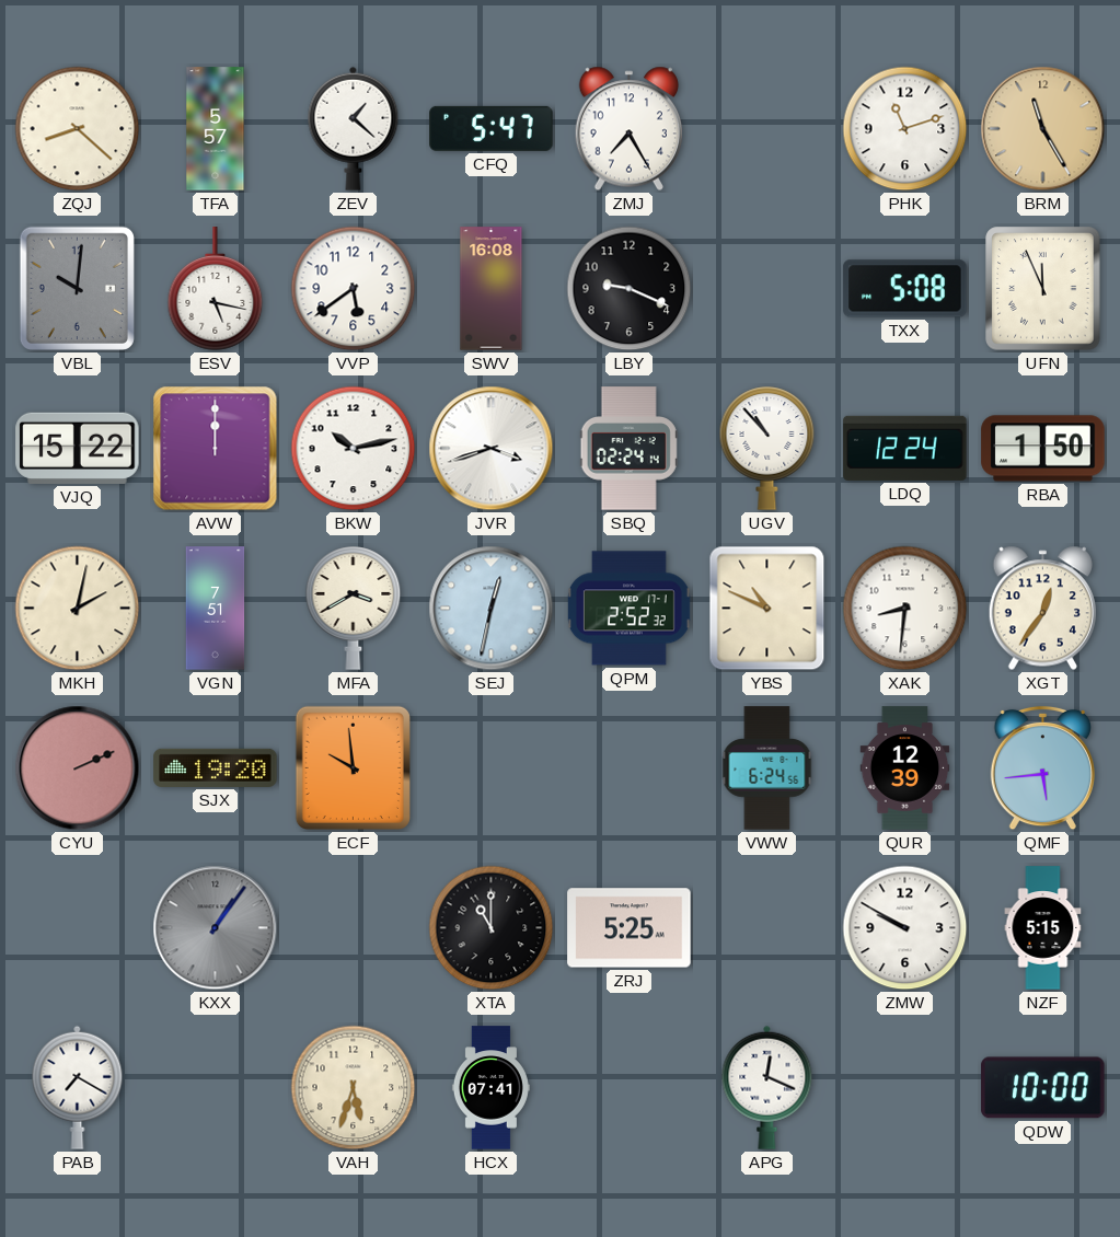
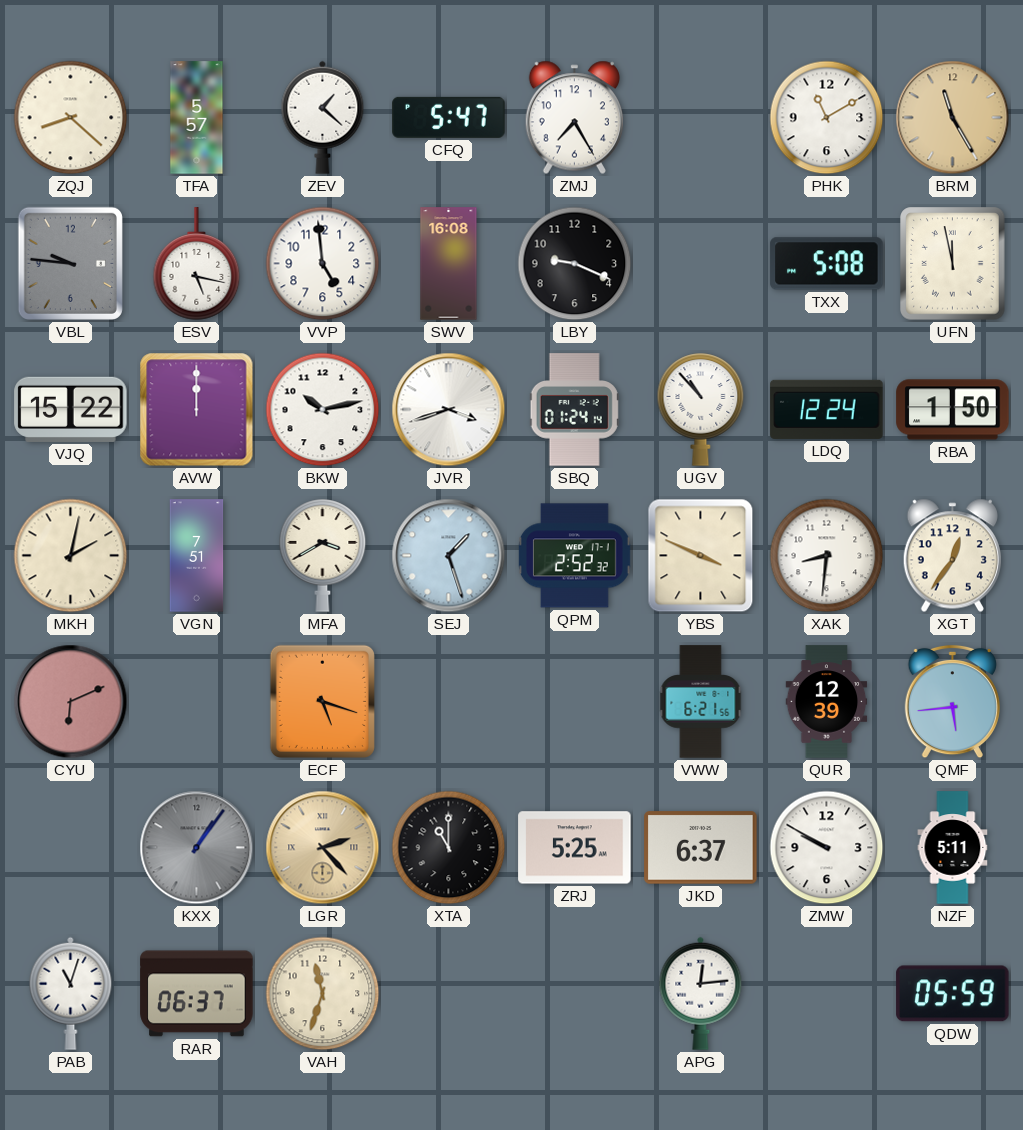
PHK: 11:12 -> 11:10
VBL: 10:01 -> 9:46
VVP: 5:39 -> 4:59
UFN: 11:56 -> 11:58
SBQ: 02:24 -> 01:24
SEJ: 12:32 -> 1:27
YBS: 10:49 -> 3:49
CYU: 2:11 -> 6:11
SJX: 19:20 -> none
ECF: 9:59 -> 5:18
VWW: 6:24 -> 6:21
LGR: none -> 2:23
JKD: none -> 6:37
NZF: 5:15 -> 5:11
PAB: 7:20 -> 11:03
RAR: none -> 06:37
VAH: 5:33 -> 11:33
HCX: 07:41 -> none
APG: 12:19 -> 12:14
QDW: 10:00 -> 05:59
